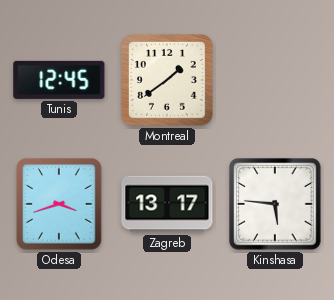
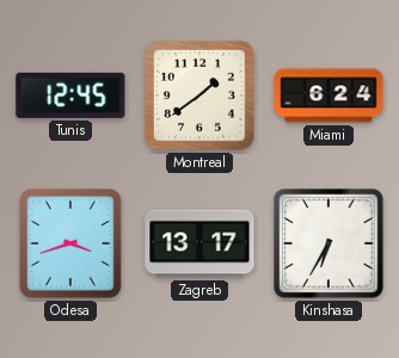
Miami: none -> 6:24
Kinshasa: 5:46 -> 6:35
